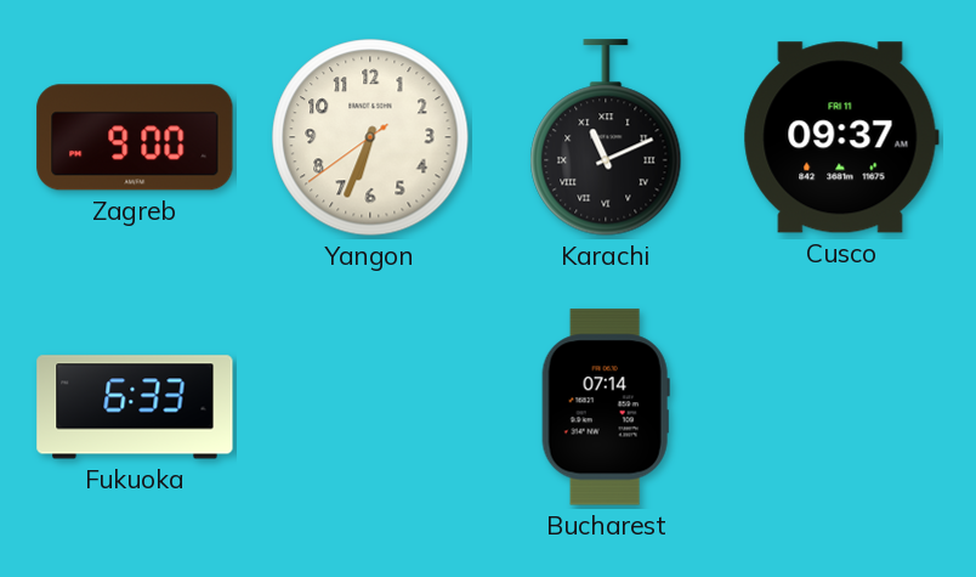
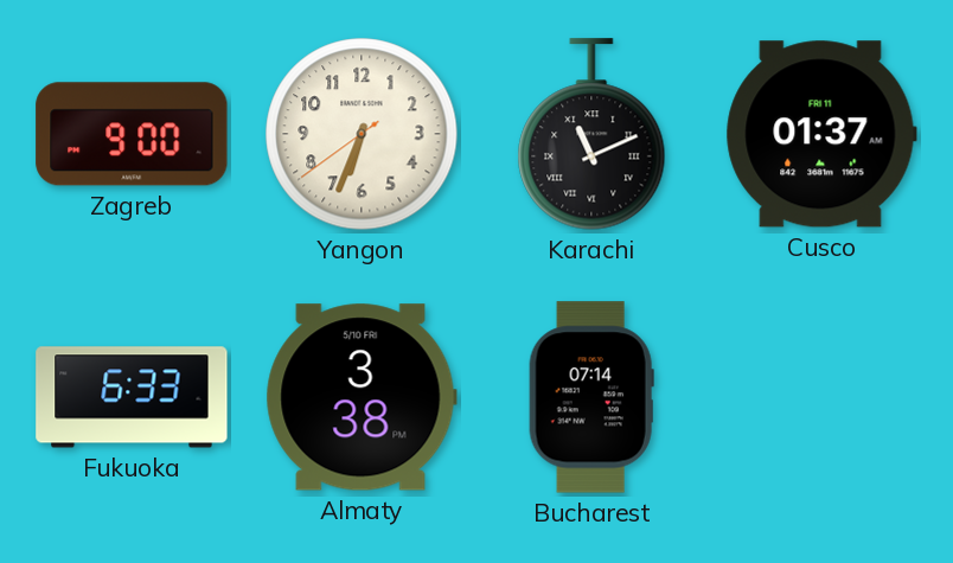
Cusco: 09:37 -> 01:37
Almaty: none -> 3:38
